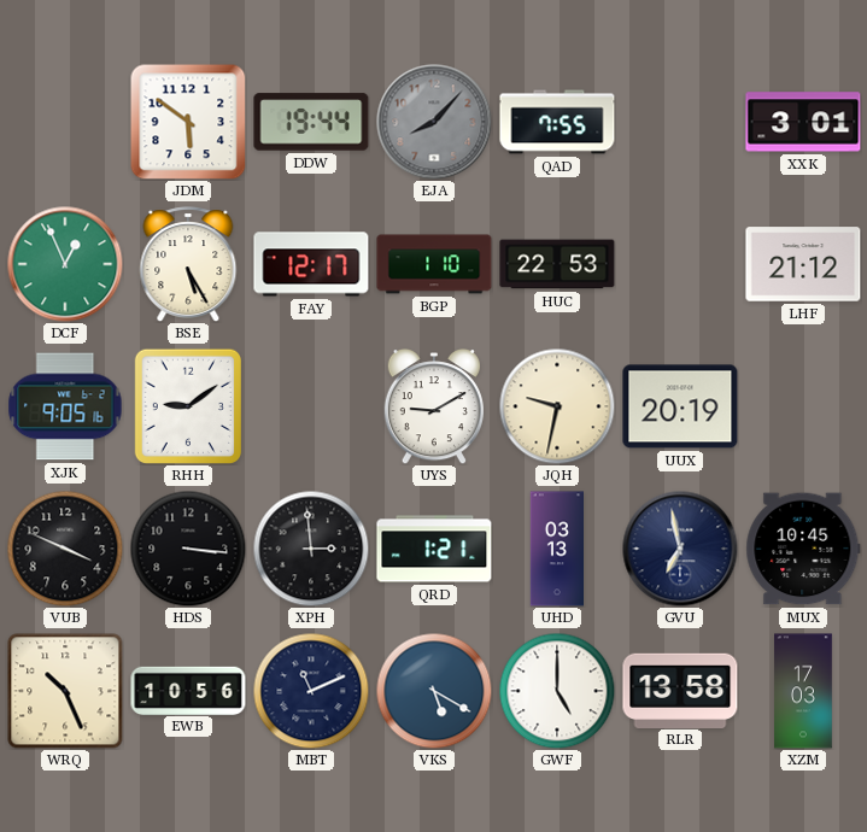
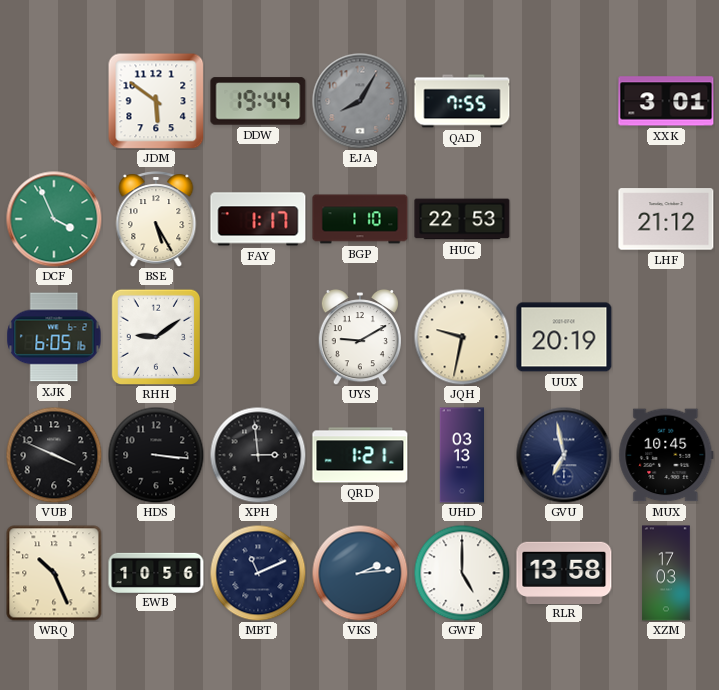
EJA: 8:07 -> 8:05
DCF: 12:56 -> 3:56
FAY: 12:17 -> 1:17
XJK: 9:05 -> 6:05
VKS: 5:20 -> 2:14
